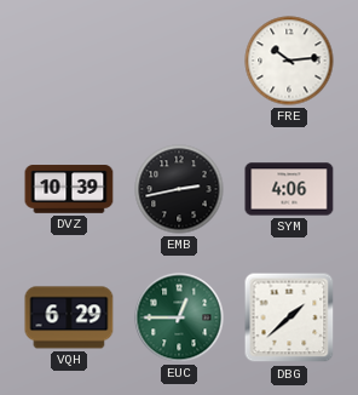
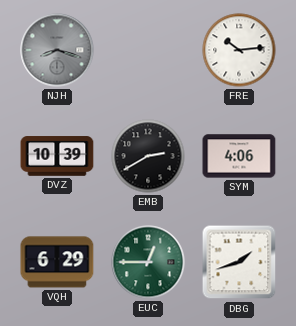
NJH: none -> 8:18
EMB: 2:43 -> 2:40
DBG: 1:38 -> 1:42
